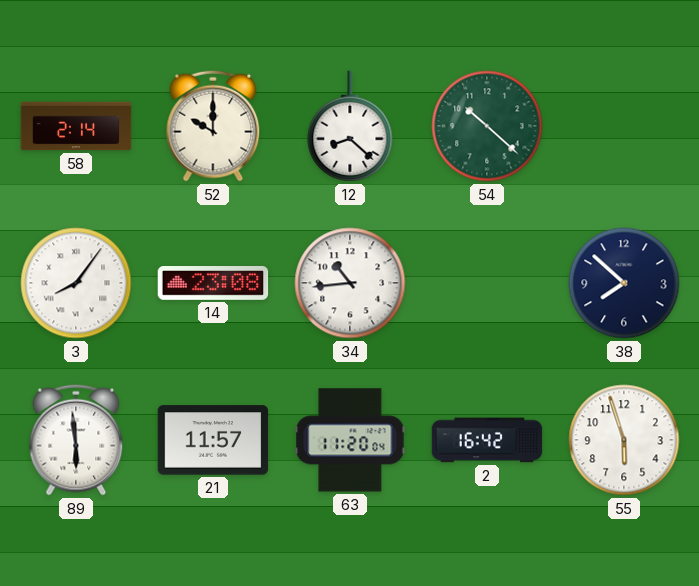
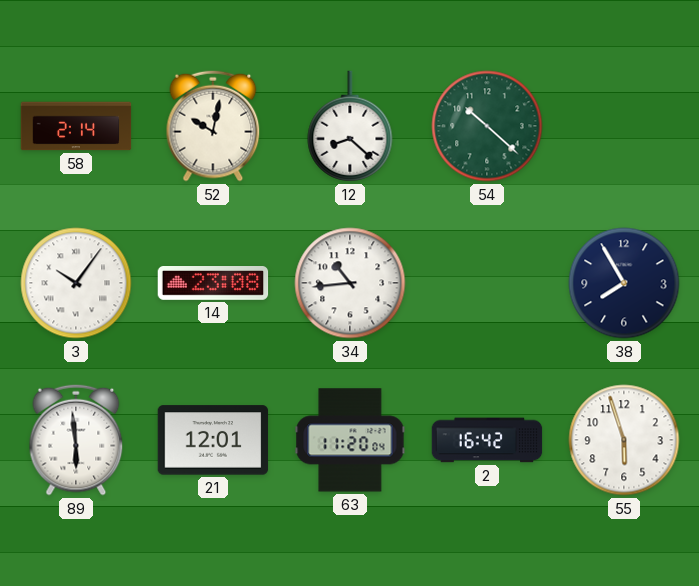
52: 10:00 -> 10:02
3: 8:06 -> 10:06
38: 7:52 -> 7:55
21: 11:57 -> 12:01
